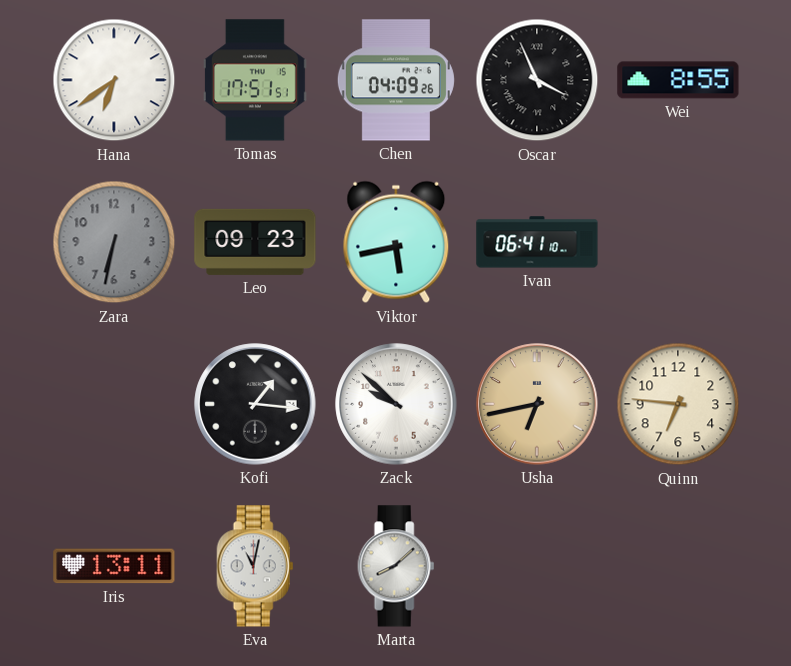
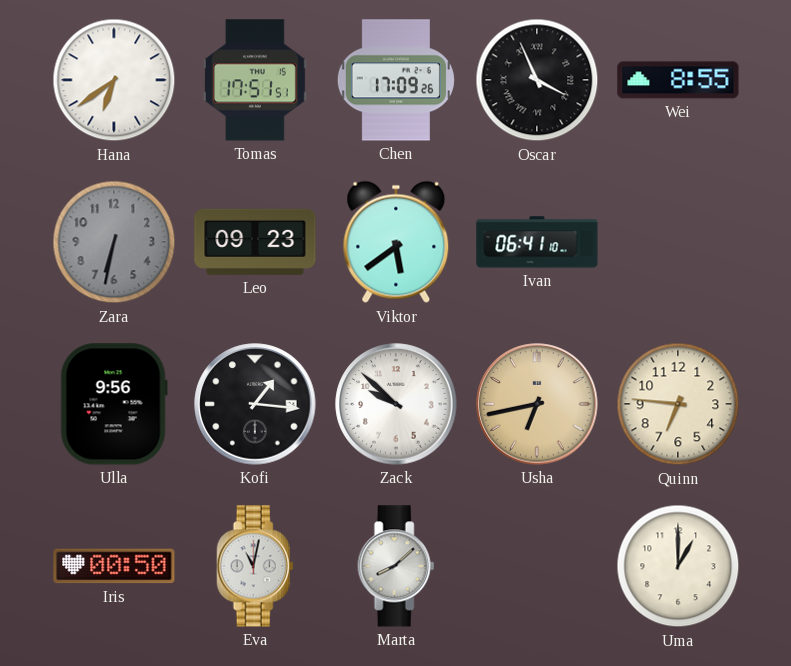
Chen: 04:09 -> 17:09
Viktor: 5:43 -> 5:39
Ulla: none -> 9:56
Iris: 13:11 -> 00:50
Uma: none -> 1:00
